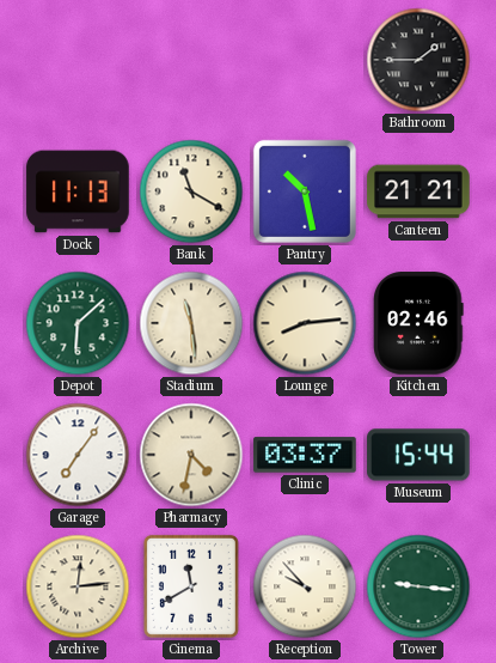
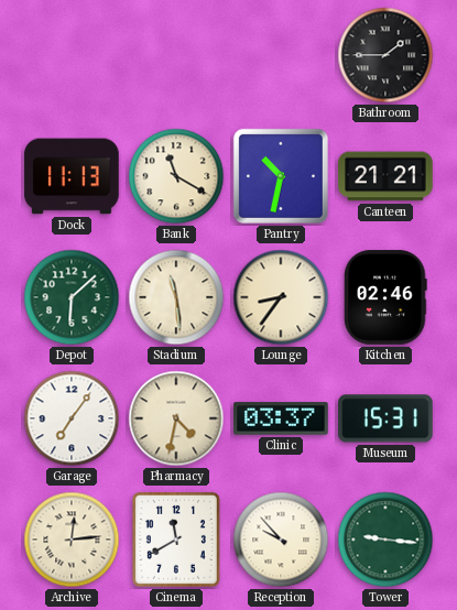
Pantry: 10:28 -> 10:32
Lounge: 8:14 -> 8:36
Museum: 15:44 -> 15:31
